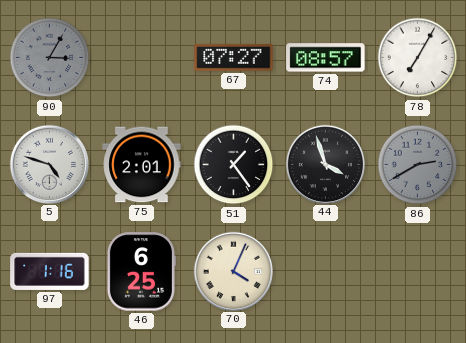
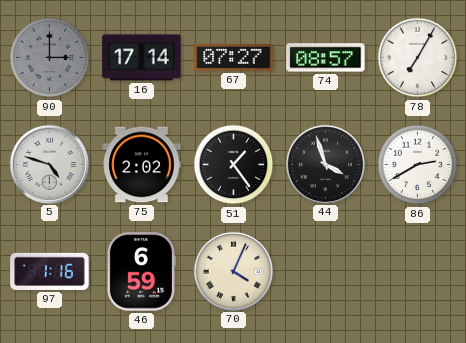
90: 3:05 -> 3:00
16: none -> 17:14
75: 2:01 -> 2:02
86 dial: grey -> white
46: 6:25 -> 6:59
